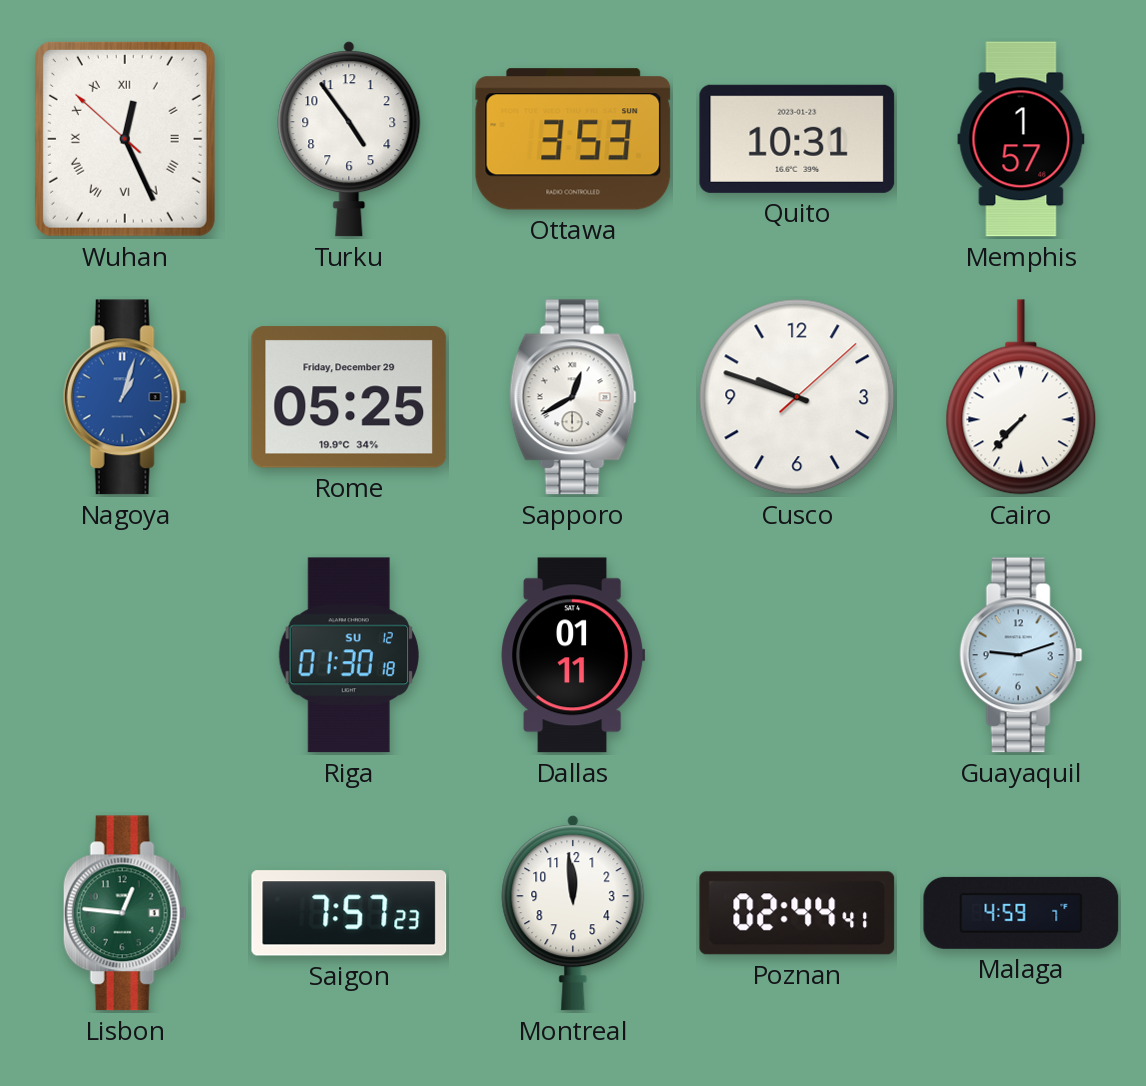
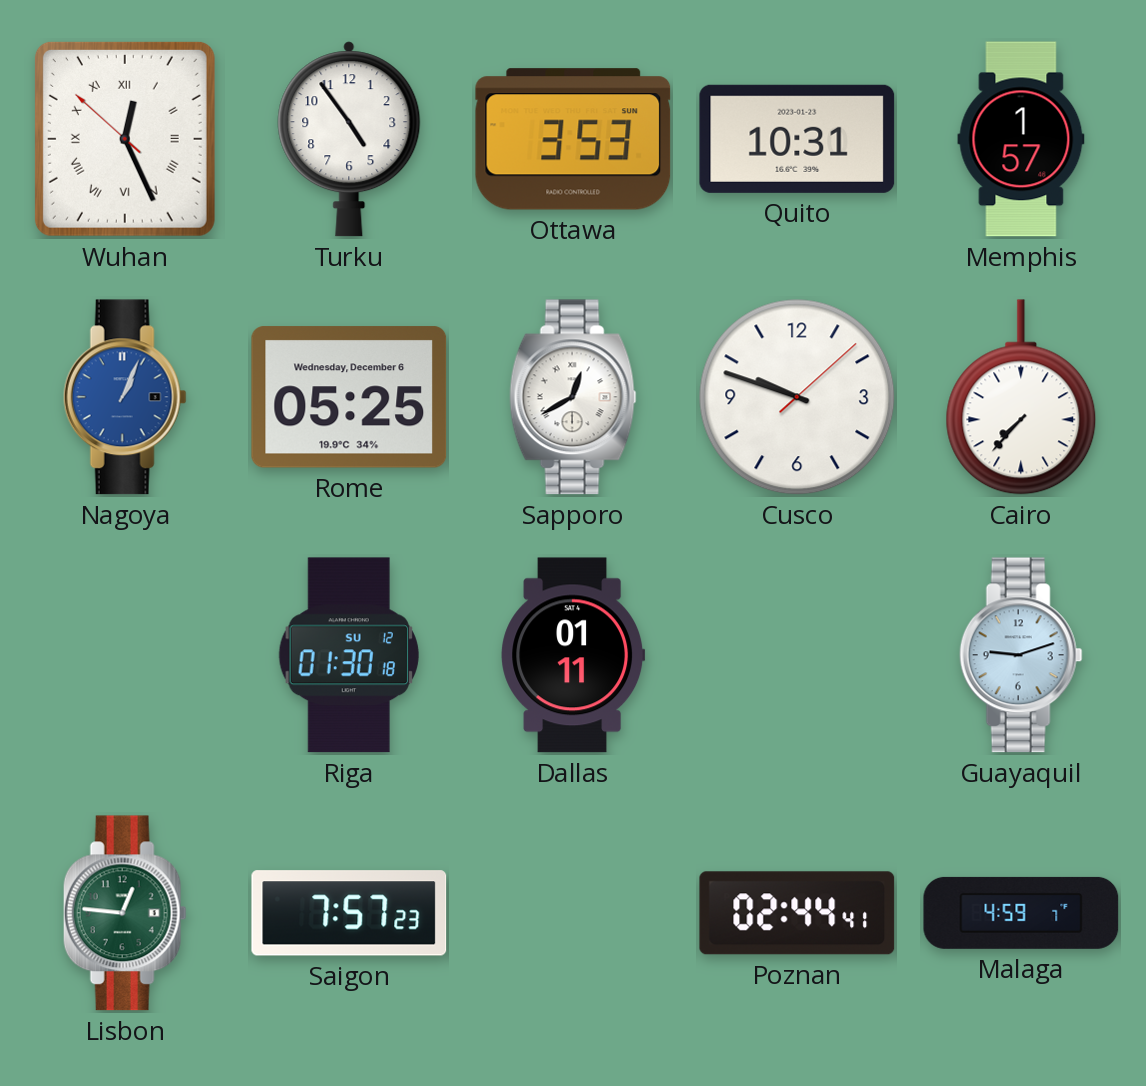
Nagoya: 1:03 -> 1:04
Rome date: Friday, December 29 -> Wednesday, December 6
Montreal: 11:59 -> none
